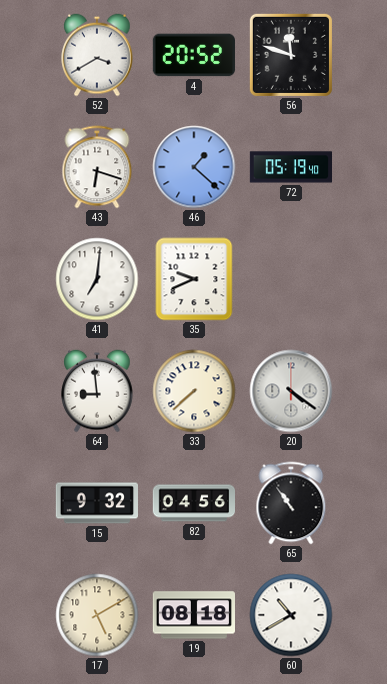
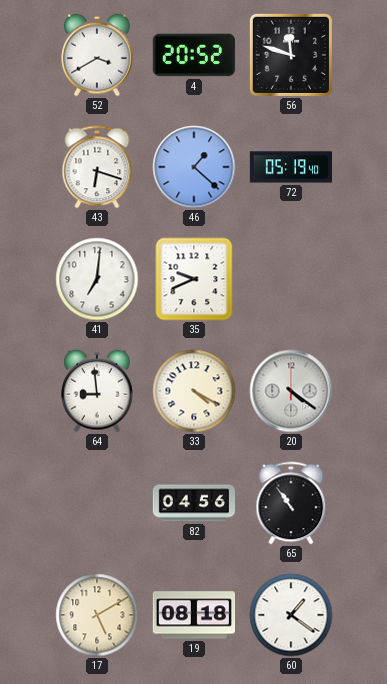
33: 7:38 -> 4:20
15: 9:32 -> none
60: 10:40 -> 1:21
